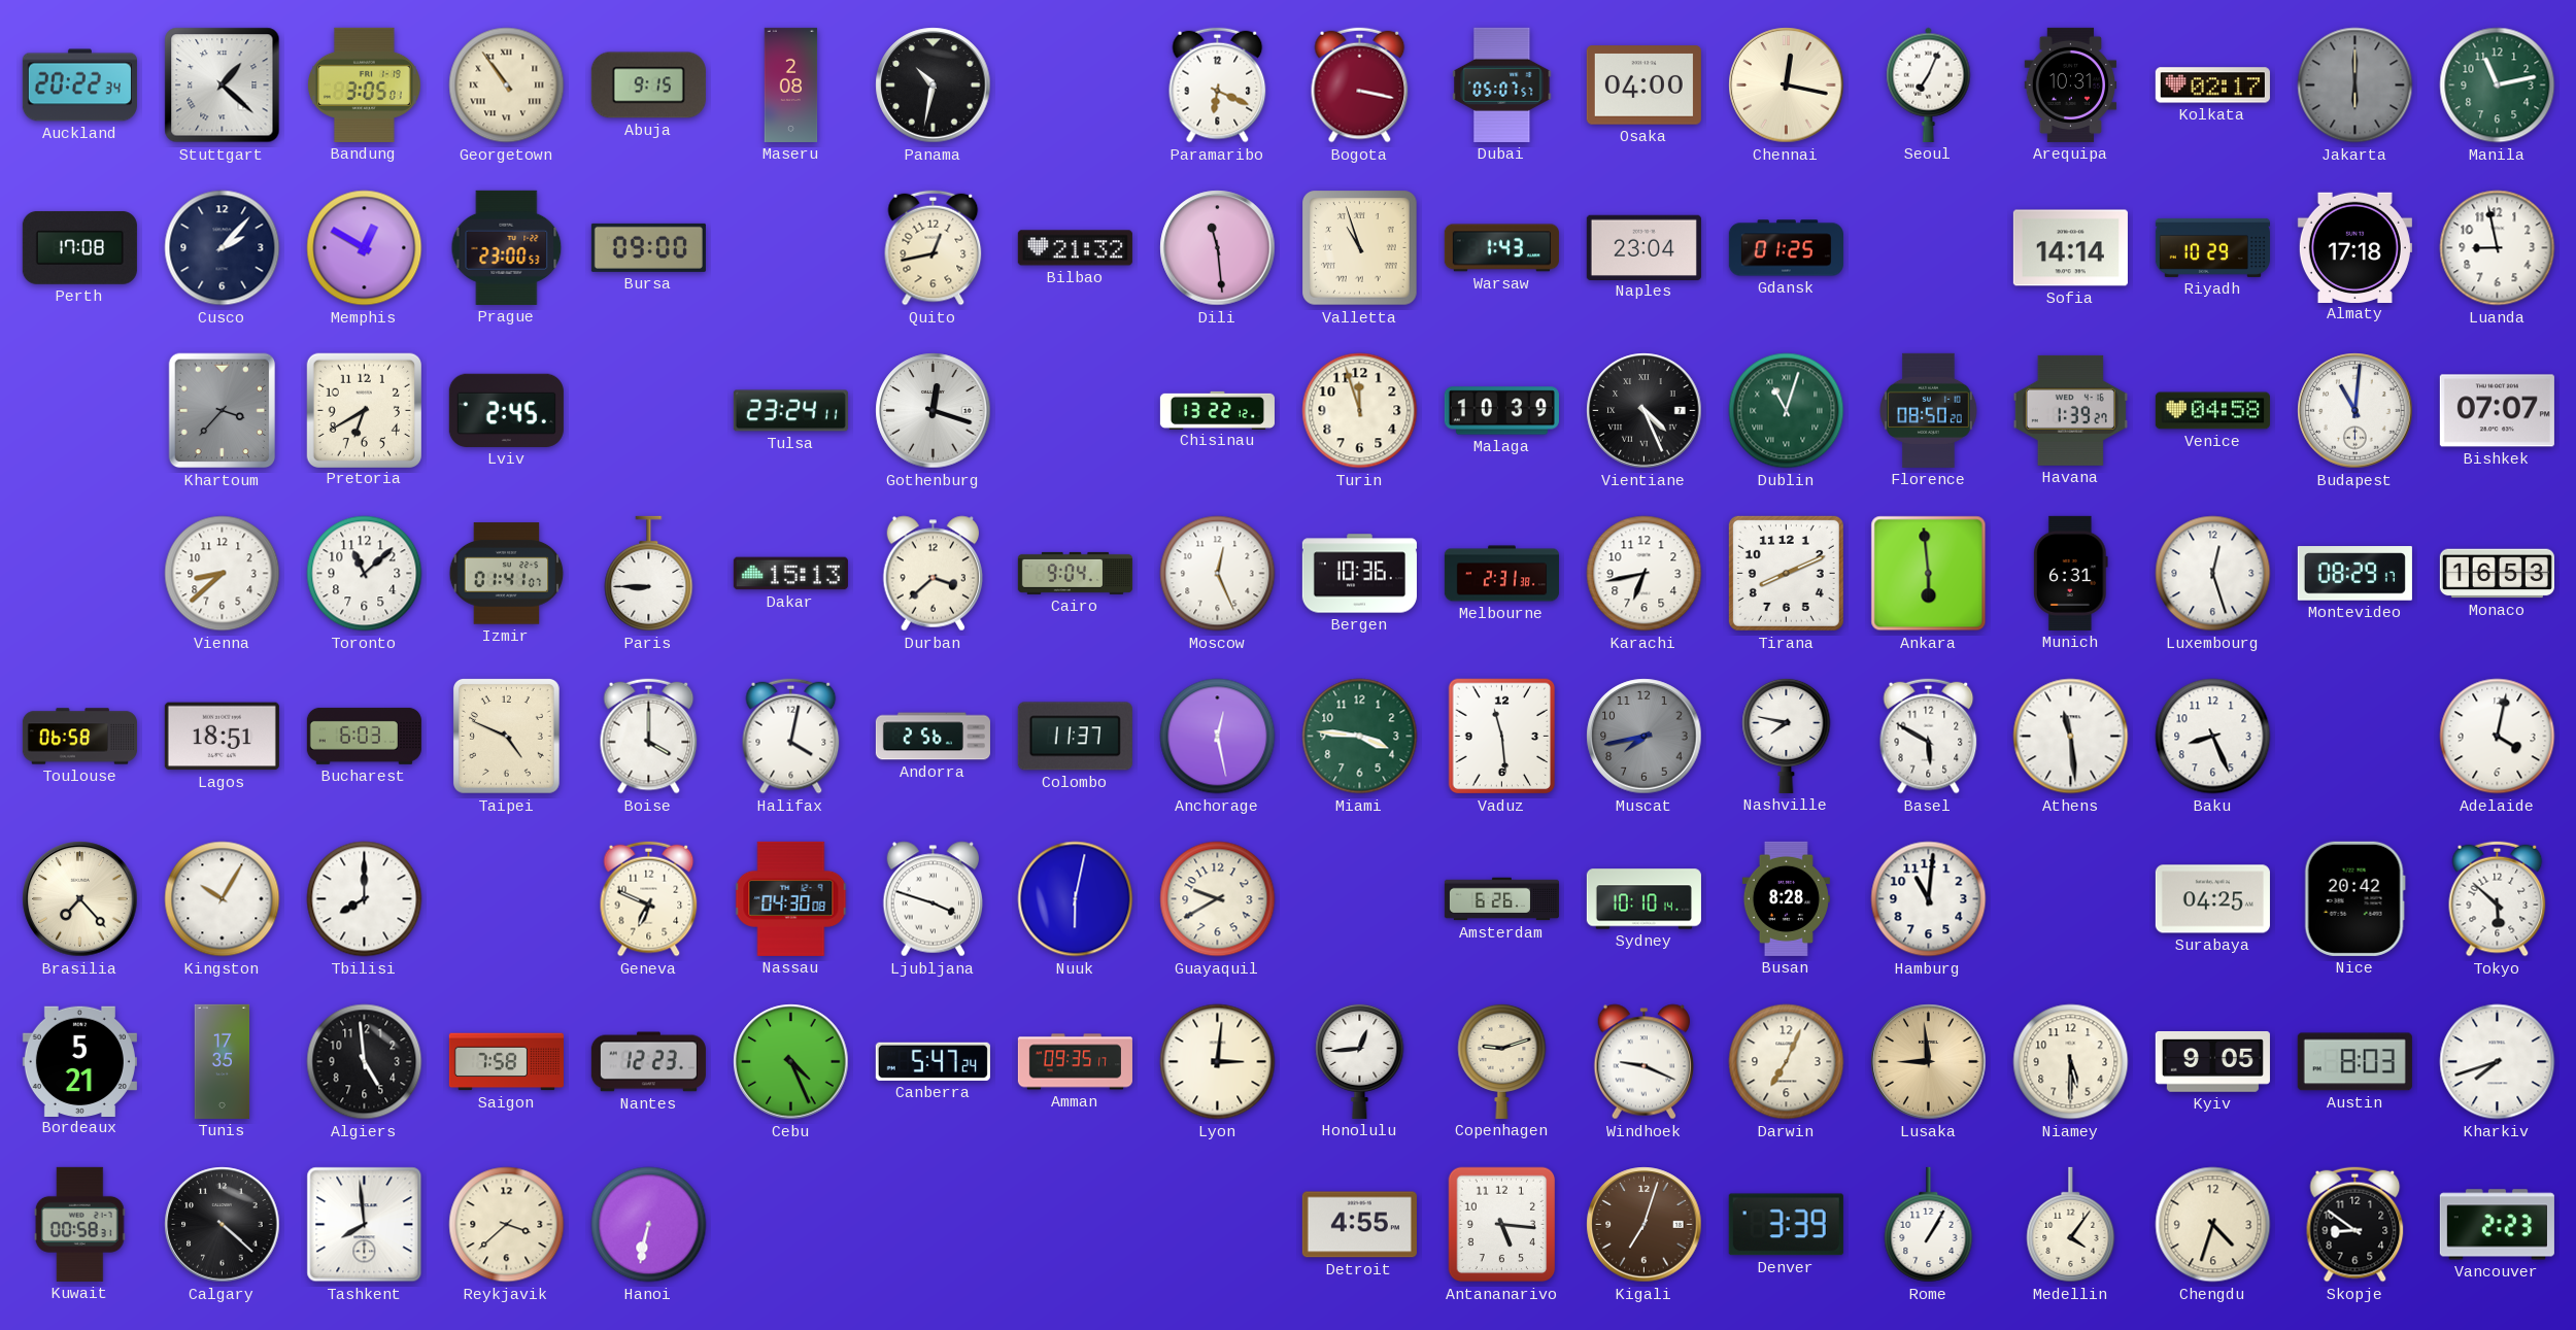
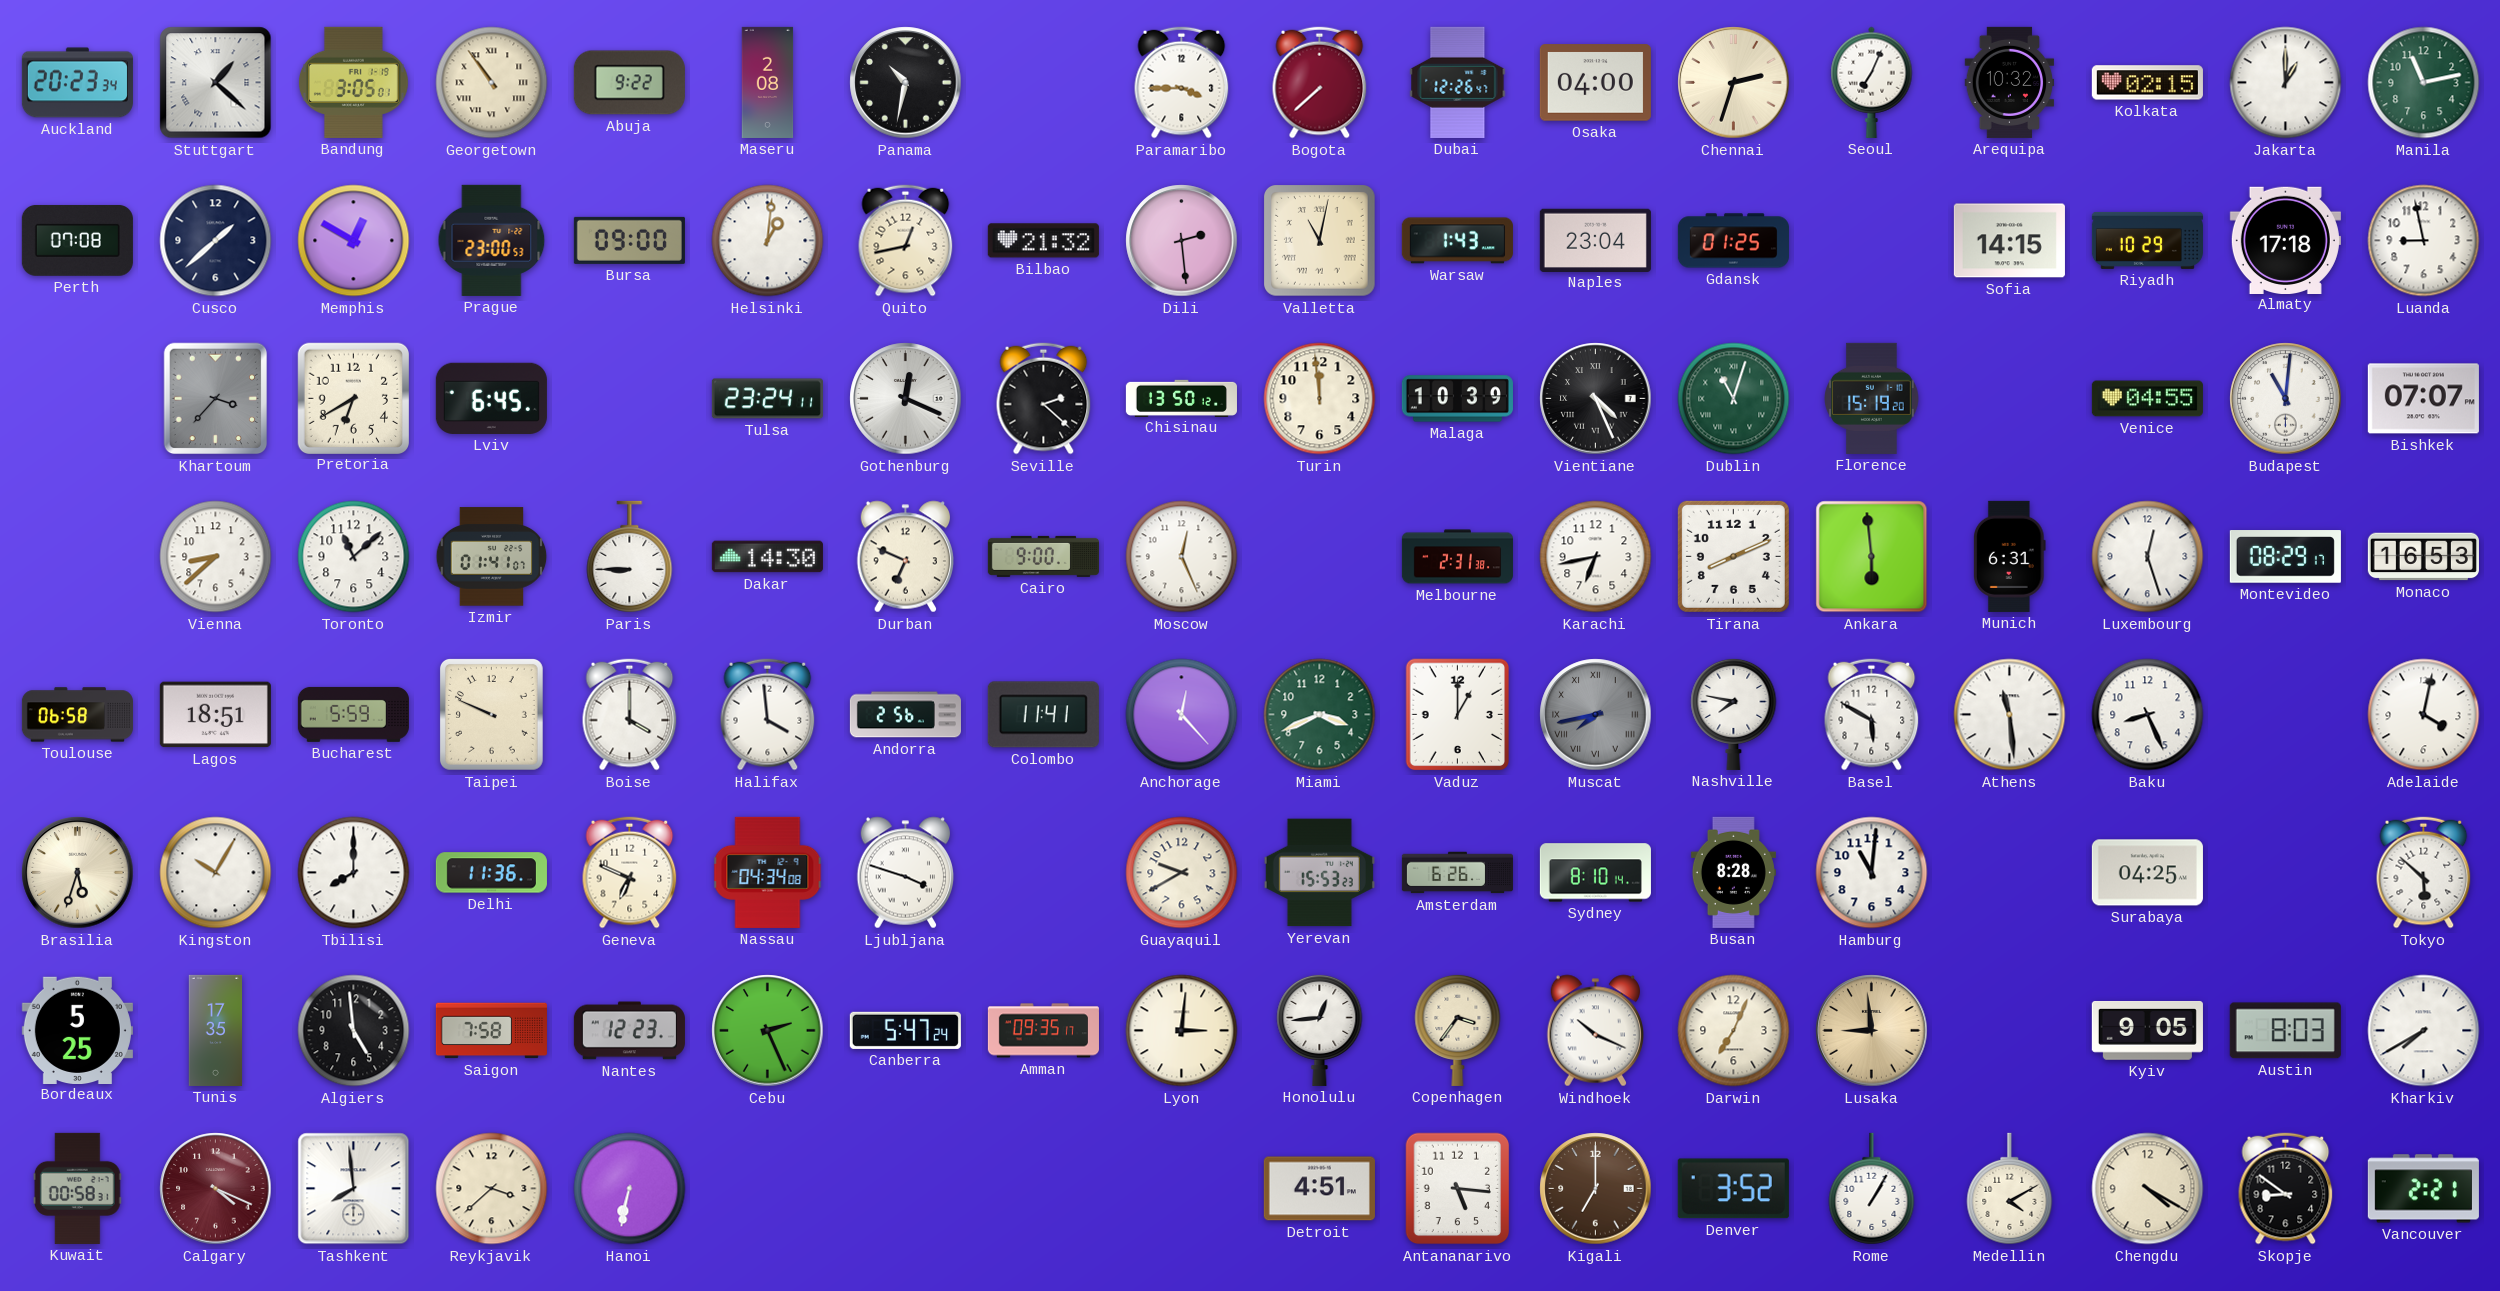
Auckland: 20:22 -> 20:23
Abuja: 9:15 -> 9:22
Paramaribo: 6:19 -> 3:45
Bogota: 3:17 -> 7:38
Dubai: 05:07 -> 12:26
Chennai: 12:17 -> 2:33
Arequipa: 10:31 -> 10:32
Kolkata: 02:17 -> 02:15
Jakarta: 6:00 -> 1:00
Jakarta dial: grey -> white
Perth: 17:08 -> 07:08
Cusco: 2:07 -> 1:38
Helsinki: none -> 1:01
Dili: 11:29 -> 2:29
Valletta: 10:57 -> 11:02
Sofia: 14:14 -> 14:15
Lviv: 2:45 -> 6:45
Gothenburg: 12:18 -> 12:19
Seville: none -> 2:22
Chisinau: 13:22 -> 13:50
Turin: 11:57 -> 11:59
Florence: 08:50 -> 15:19
Havana: 1:39 -> none
Venice: 04:58 -> 04:55
Dakar: 15:13 -> 14:30
Durban: 3:38 -> 6:49
Cairo: 9:04 -> 9:00
Bergen: 10:36 -> none
Bucharest: 6:03 -> 5:59
Taipei: 4:49 -> 9:49
Halifax: 4:02 -> 3:59
Colombo: 11:37 -> 11:41
Anchorage: 12:28 -> 12:23
Miami: 3:46 -> 3:41
Vaduz: 11:29 -> 1:00
Muscat numerals: Arabic -> Roman
Brasilia: 7:23 -> 5:33
Delhi: none -> 11:36
Nassau: 04:30 -> 04:34
Nuuk: 6:02 -> none
Yerevan: none -> 15:53
Sydney: 10:10 -> 8:10
Nice: 20:42 -> none
Bordeaux: 5:21 -> 5:25
Cebu: 4:26 -> 2:26
Copenhagen: 9:12 -> 3:36
Windhoek: 9:19 -> 10:19
Niamey: 5:30 -> none
Kharkiv: 7:42 -> 7:40
Calgary: 4:22 -> 4:19
Calgary dial: black -> burgundy
Detroit: 4:55 -> 4:51
Kigali: 7:03 -> 7:00
Denver: 3:39 -> 3:52
Medellin: 4:06 -> 4:10
Chengdu: 4:33 -> 4:20
Vancouver: 2:23 -> 2:21
